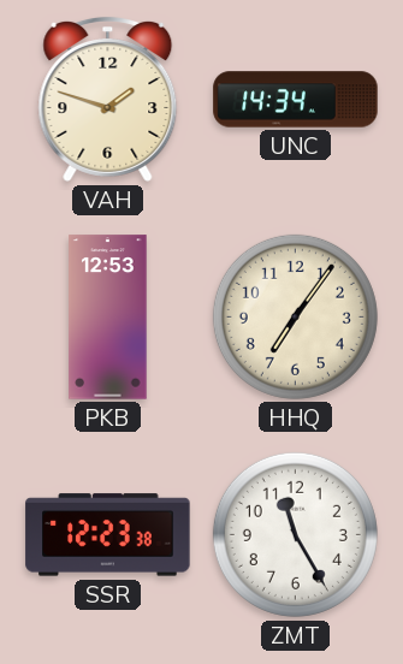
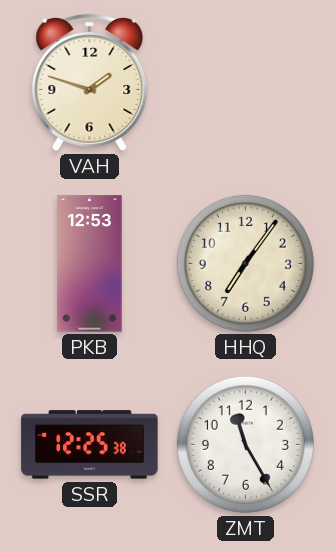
UNC: 14:34 -> none
SSR: 12:23 -> 12:25
